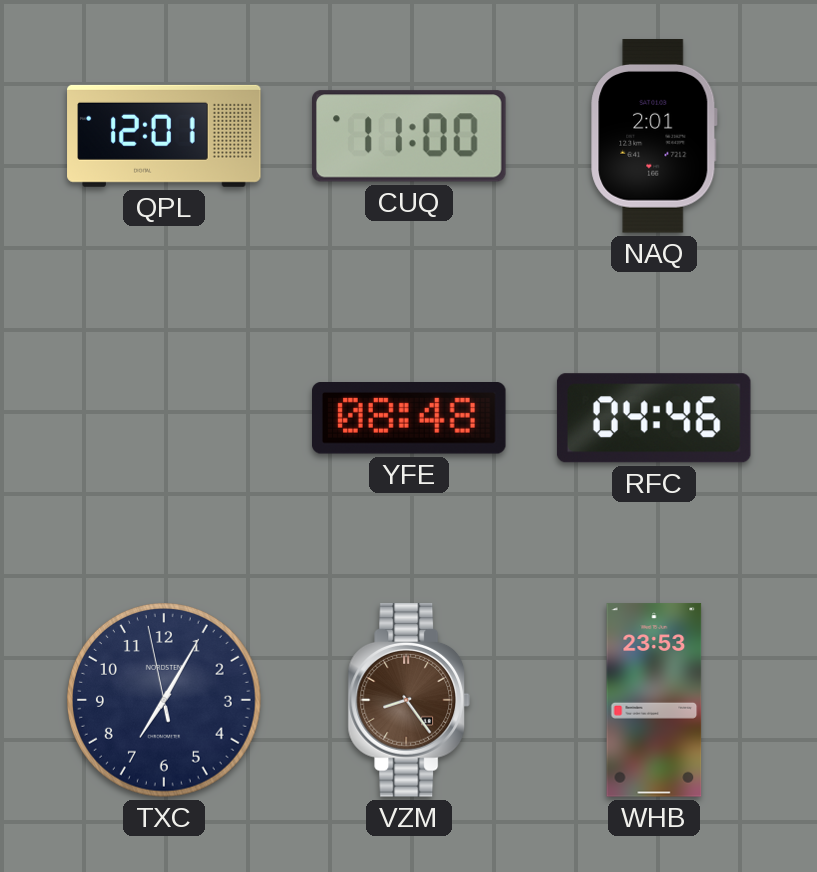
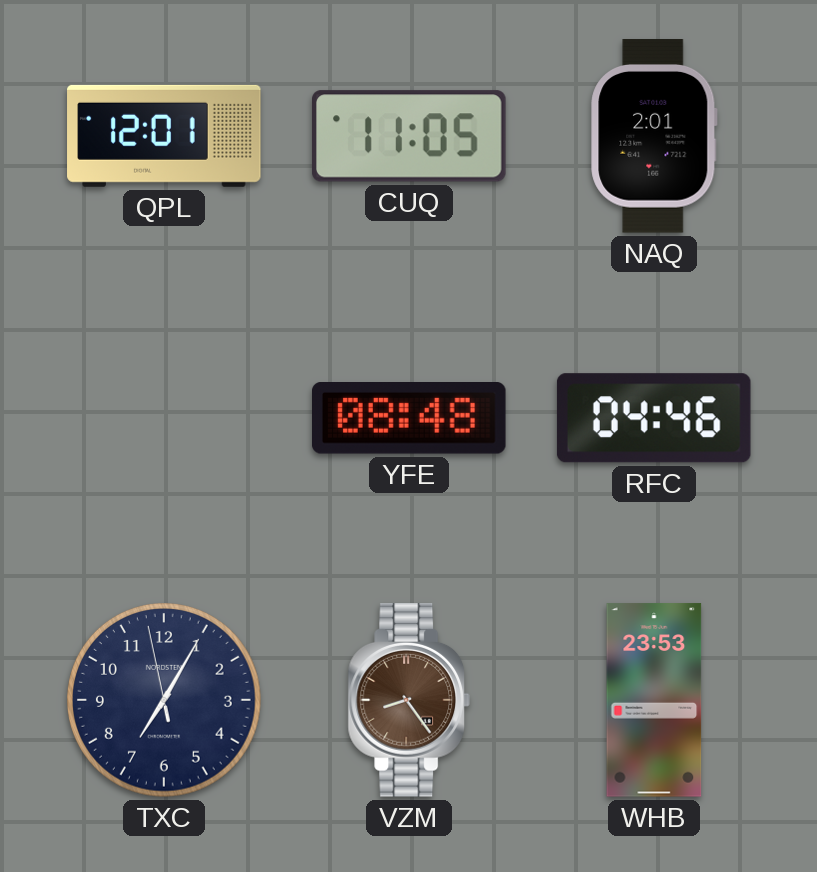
CUQ: 11:00 -> 11:05
